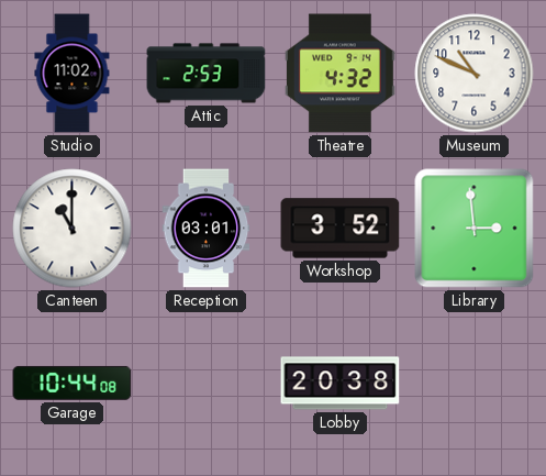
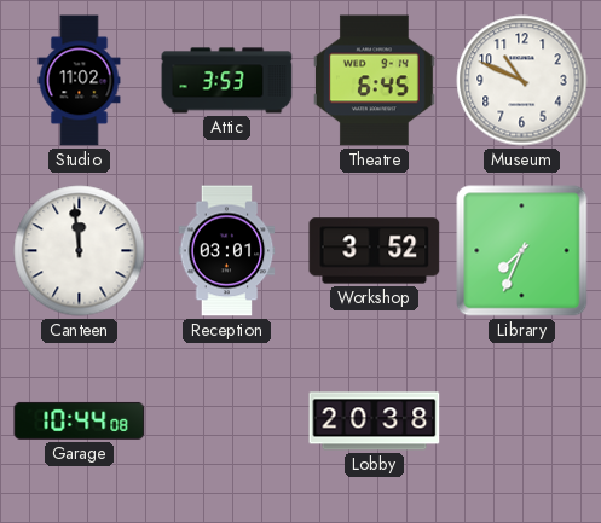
Attic: 2:53 -> 3:53
Theatre: 4:32 -> 6:45
Canteen: 11:00 -> 11:59
Library: 2:59 -> 7:34
